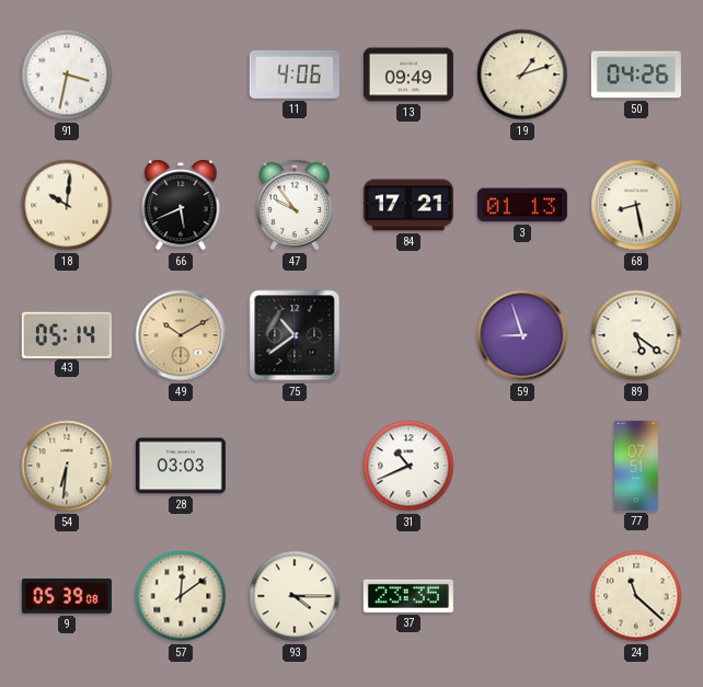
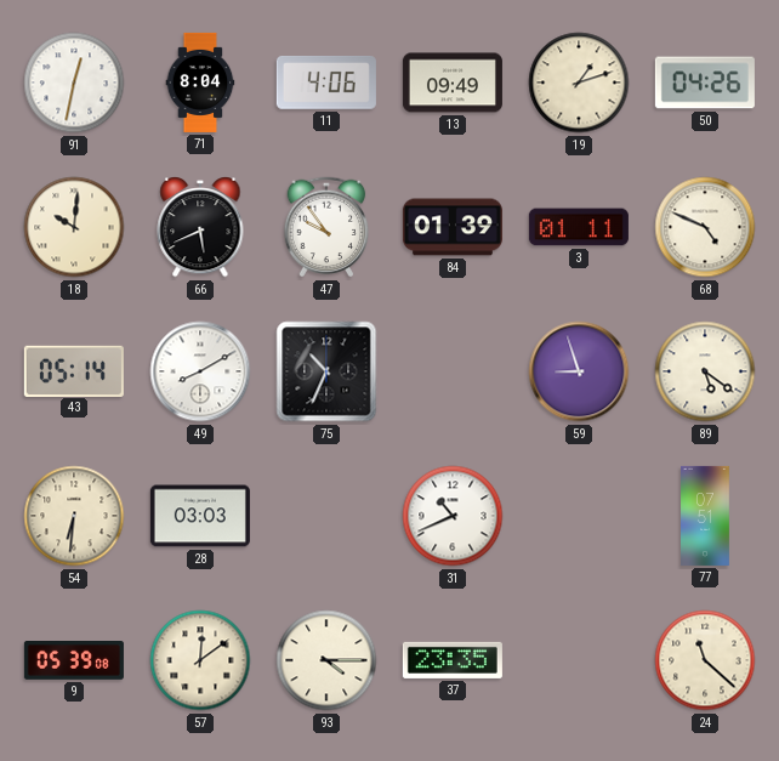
91: 3:32 -> 12:32
71: none -> 8:04
84: 17:21 -> 01:39
3: 01:13 -> 01:11
68: 8:28 -> 4:49
49: 10:10 -> 8:10
49 dial: champagne -> white
75: 10:39 -> 10:34
